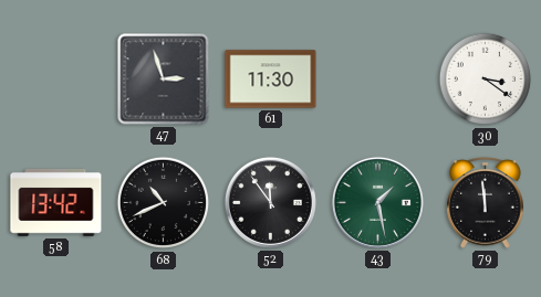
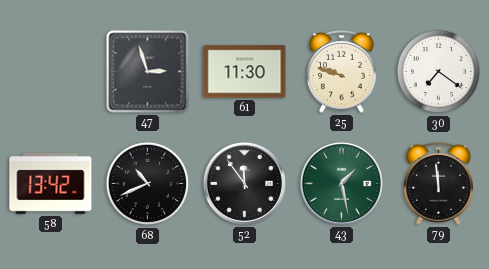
25: none -> 9:48
30: 3:21 -> 7:21
